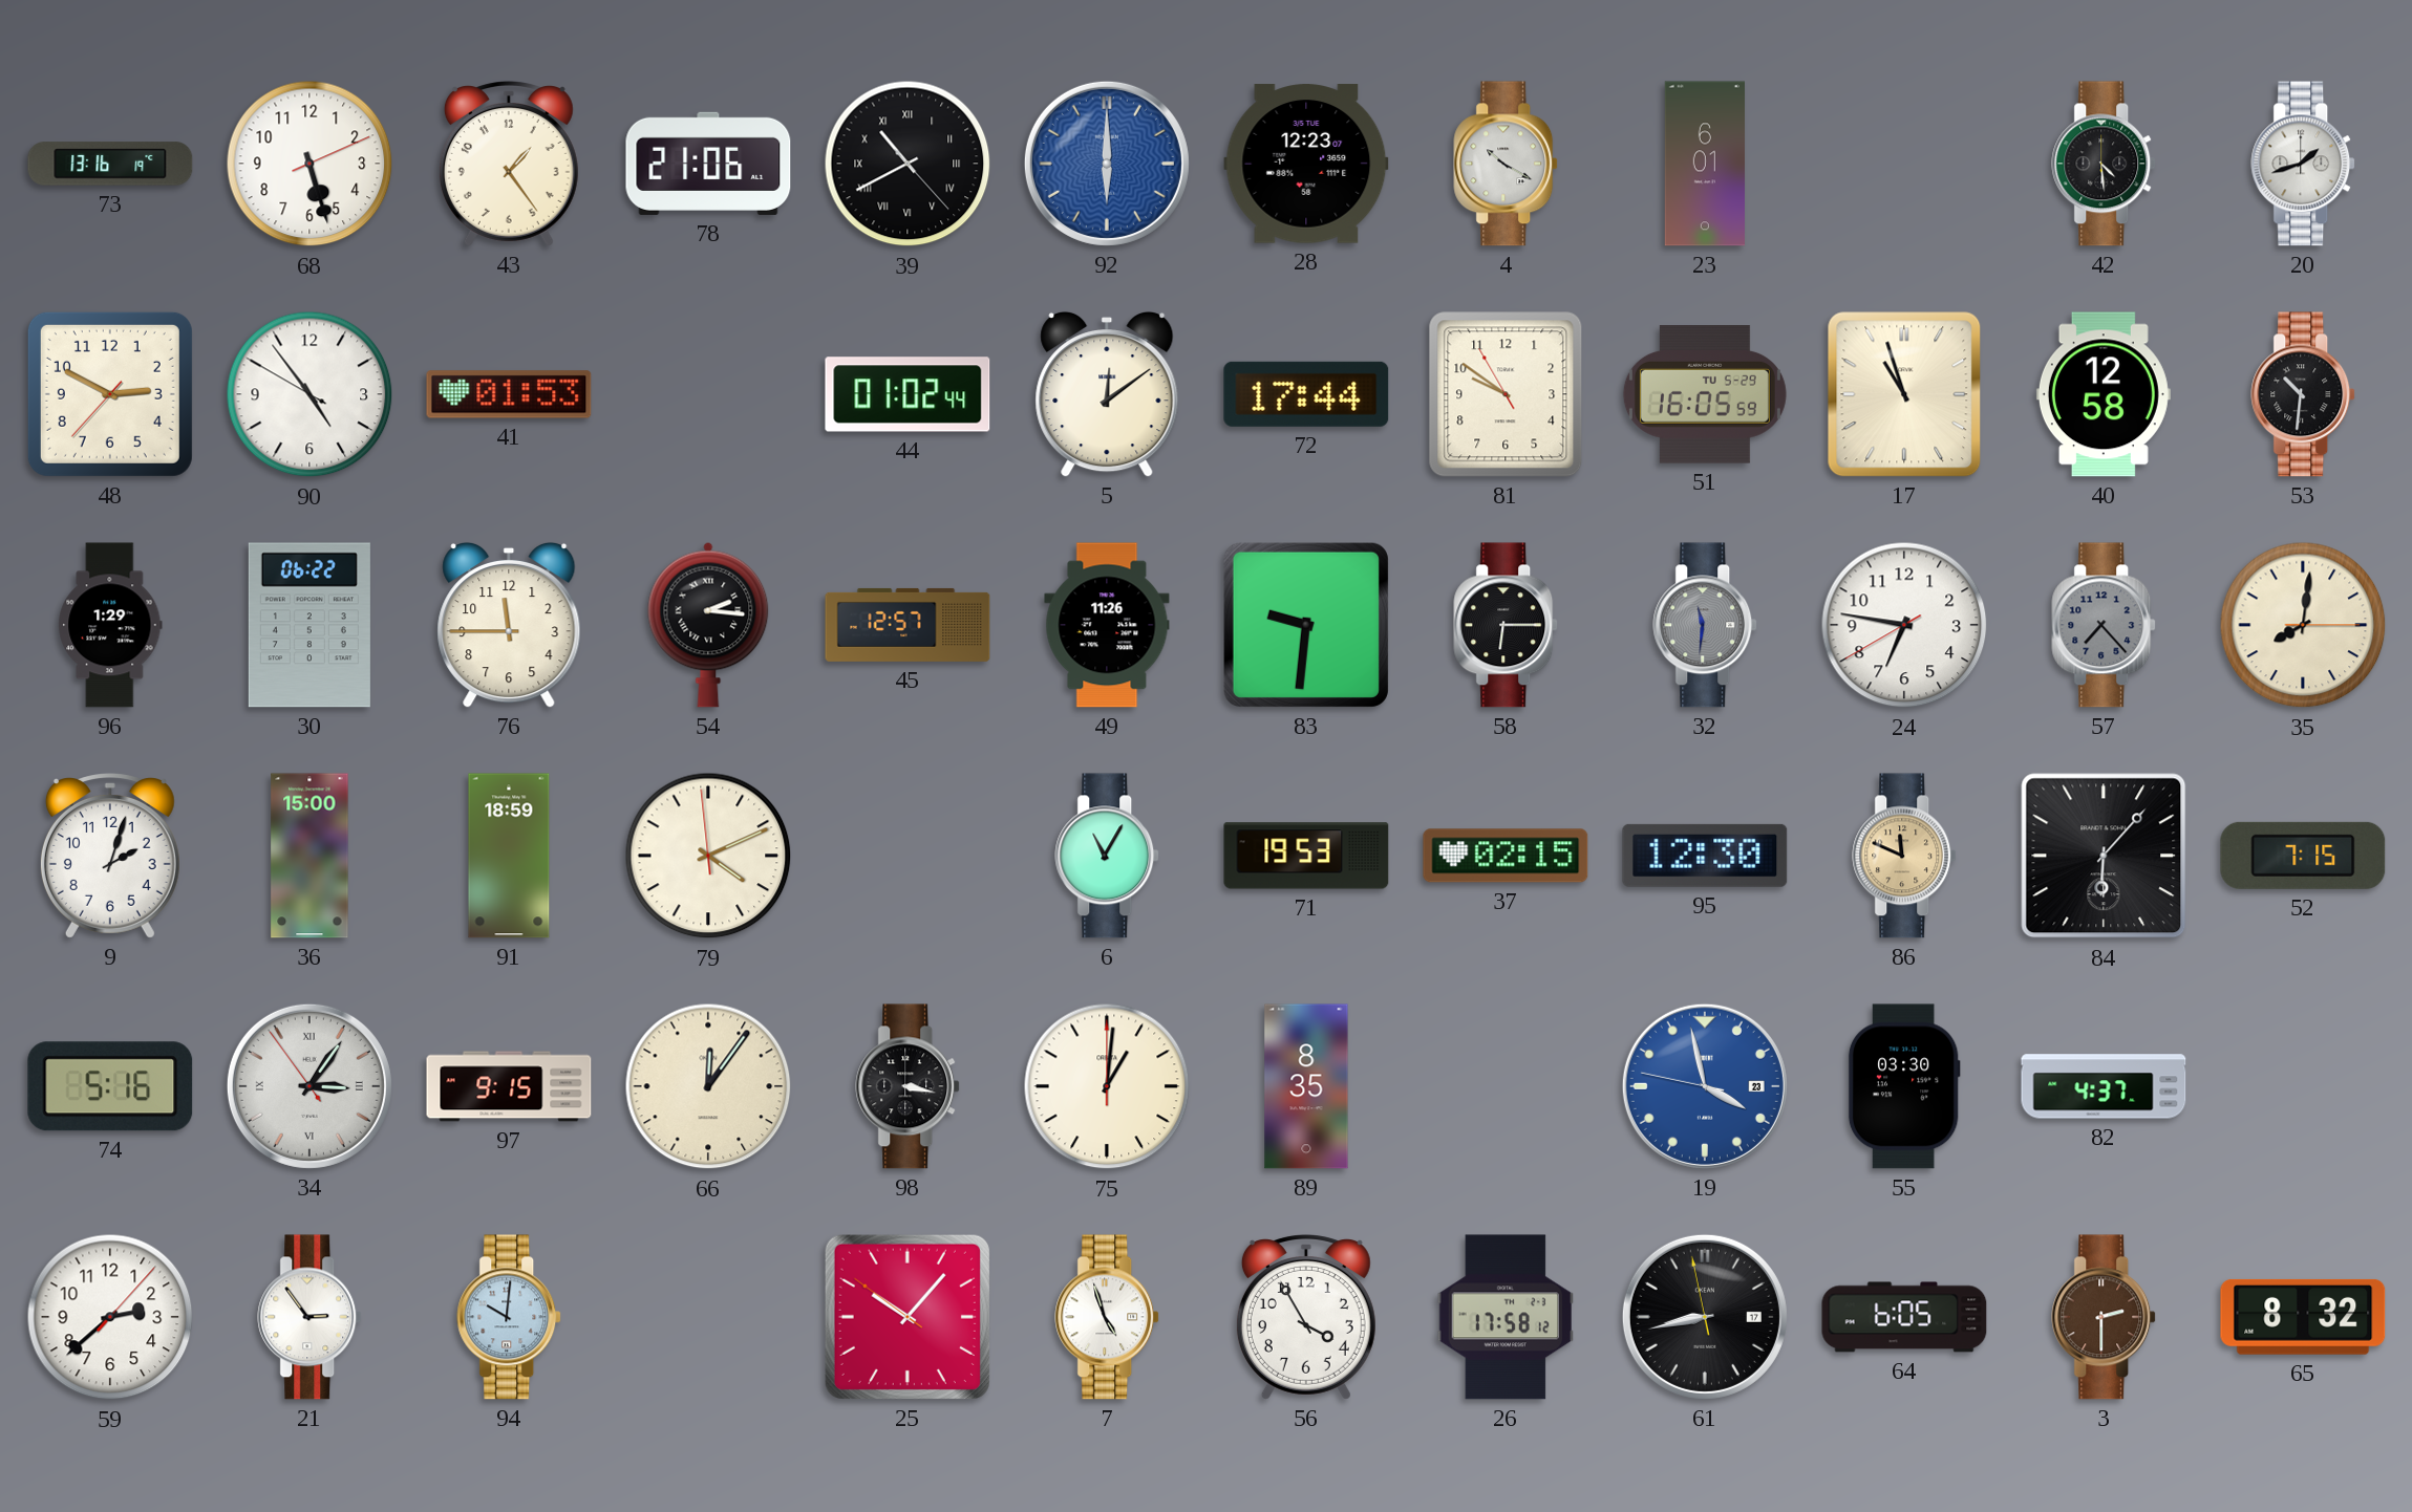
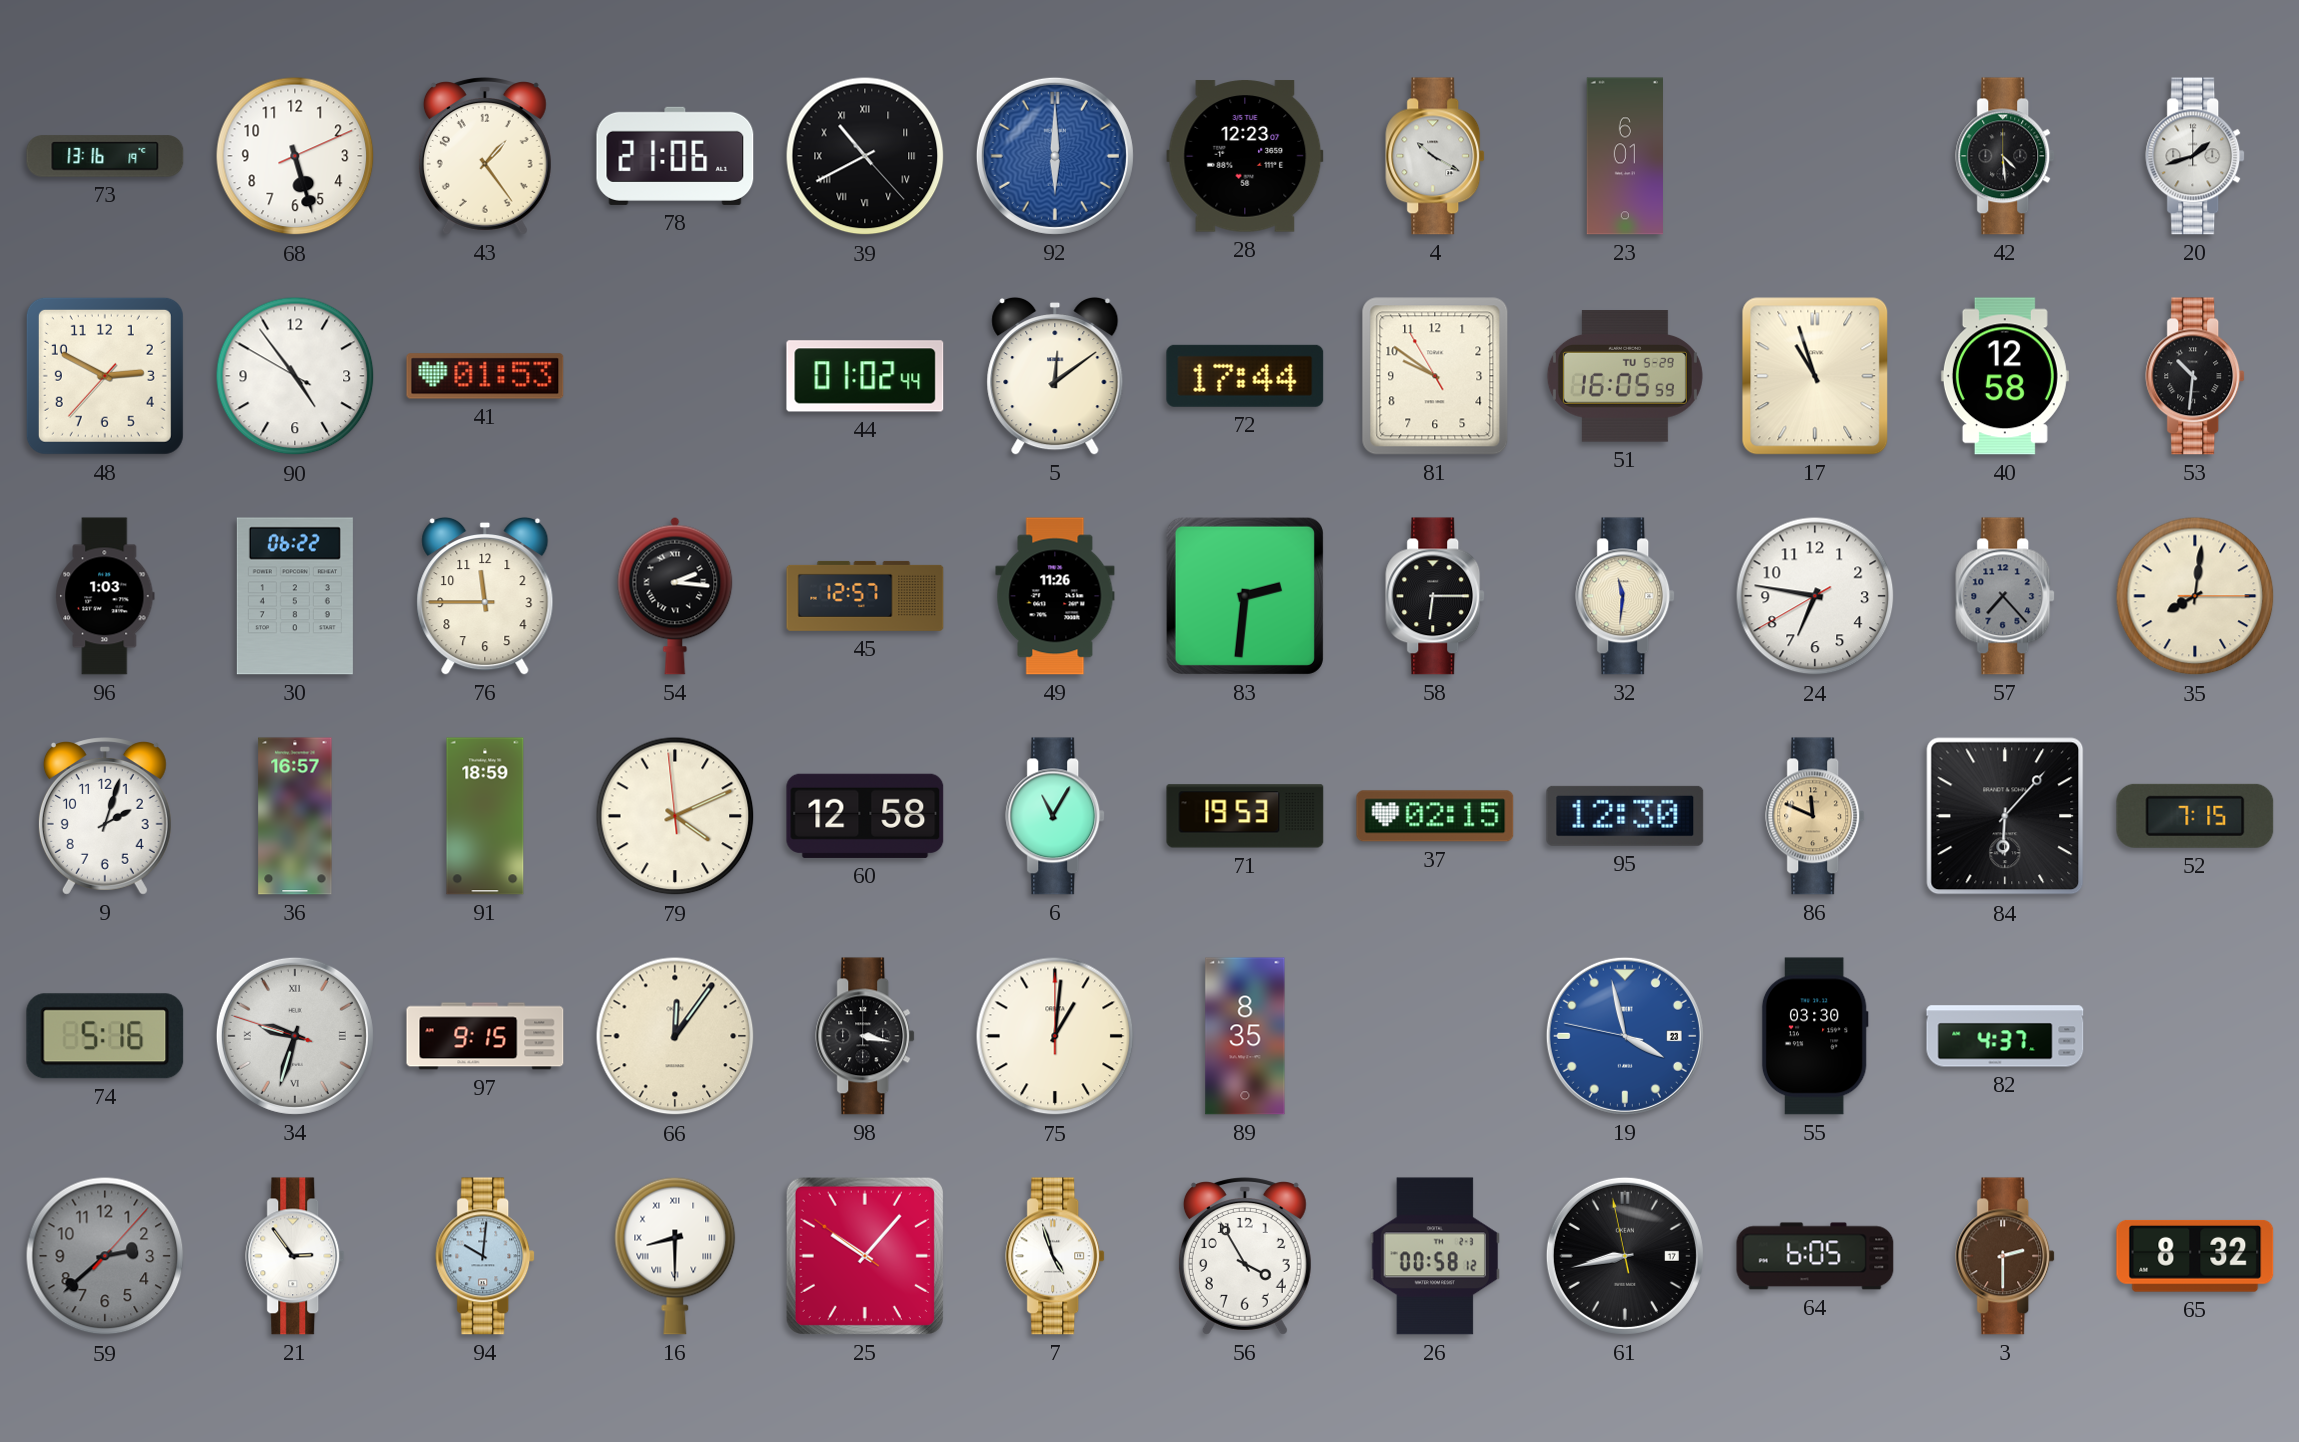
96: 1:29 -> 1:03
83: 9:31 -> 2:31
32 dial: grey -> cream
36: 15:00 -> 16:57
60: none -> 12:58
34: 3:05 -> 9:32
59 dial: white -> grey
16: none -> 8:30
26: 17:58 -> 00:58
